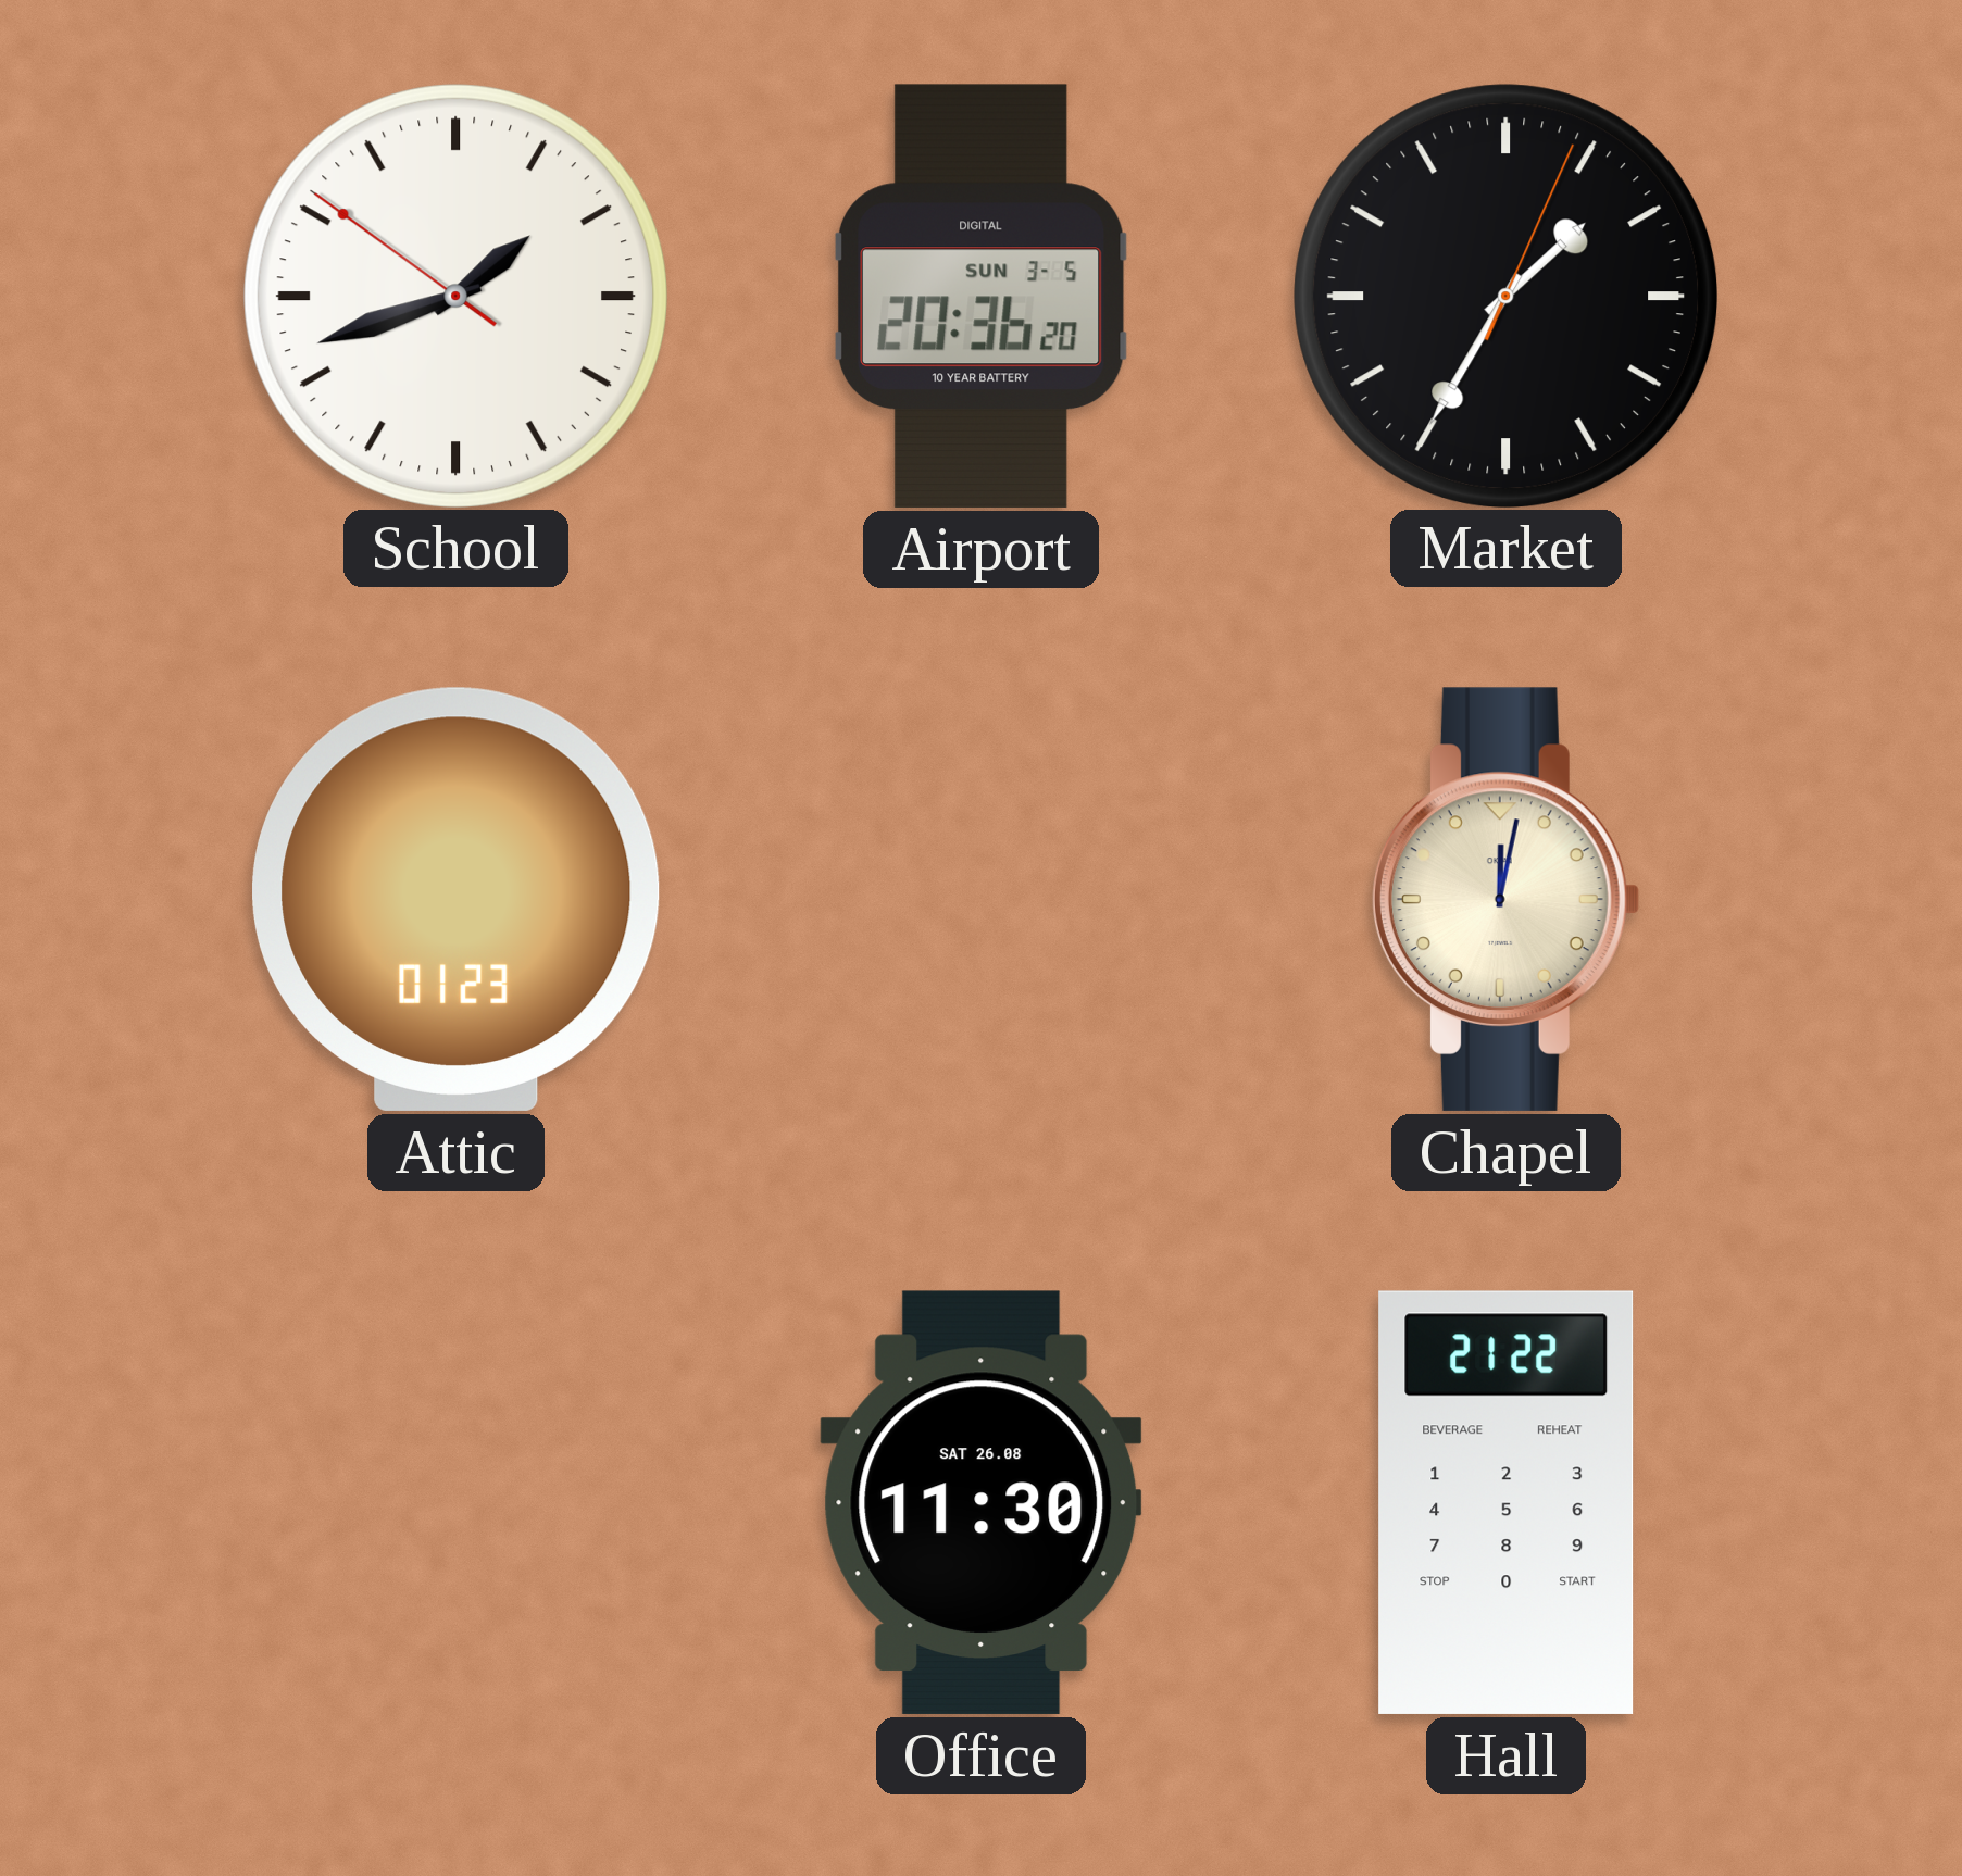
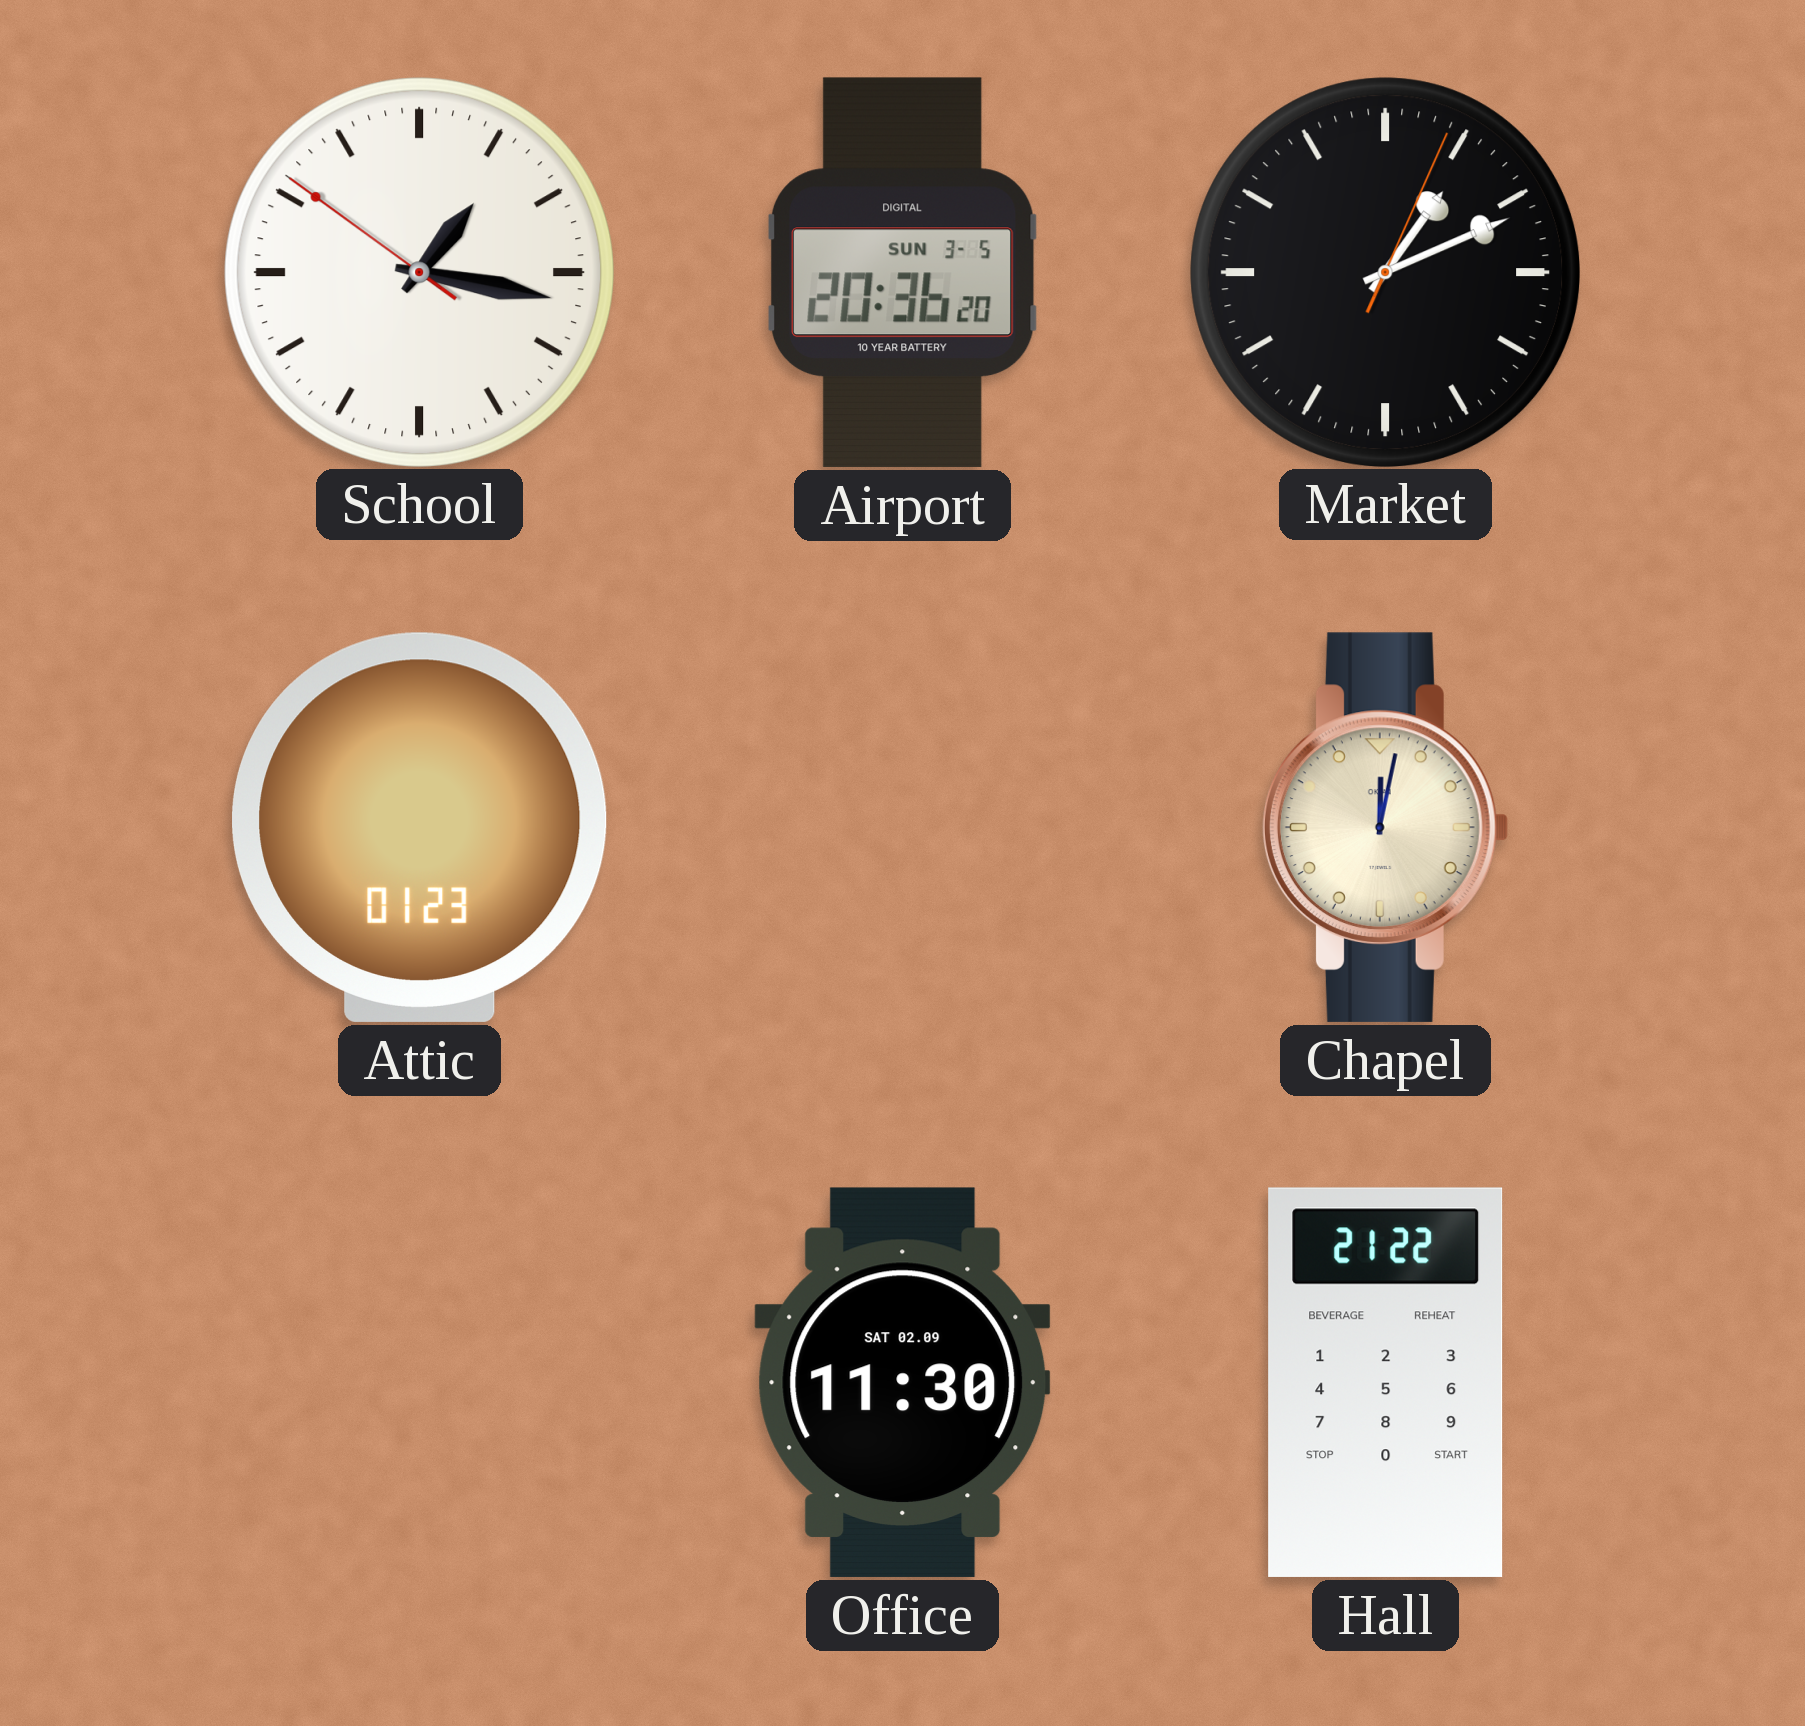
School: 1:41 -> 1:16
Market: 1:35 -> 1:11
Office date: SAT 26.08 -> SAT 02.09
